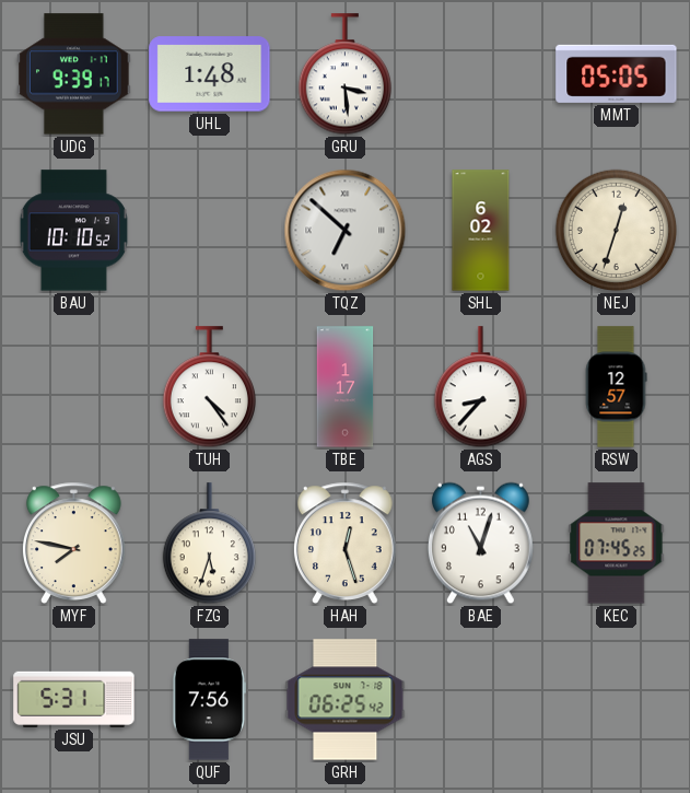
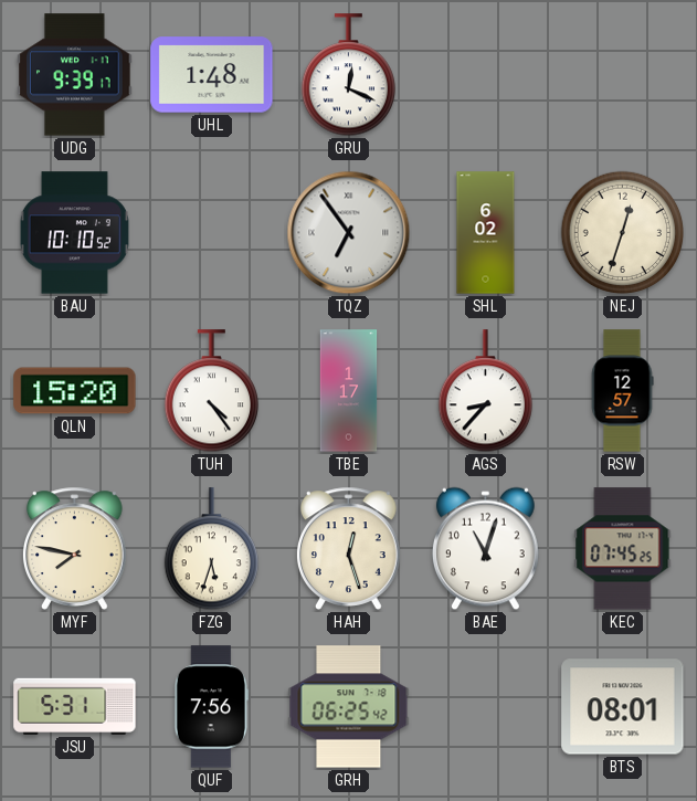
GRU: 3:29 -> 12:19
MMT: 05:05 -> none
TQZ: 6:52 -> 6:54
QLN: none -> 15:20
BTS: none -> 08:01
